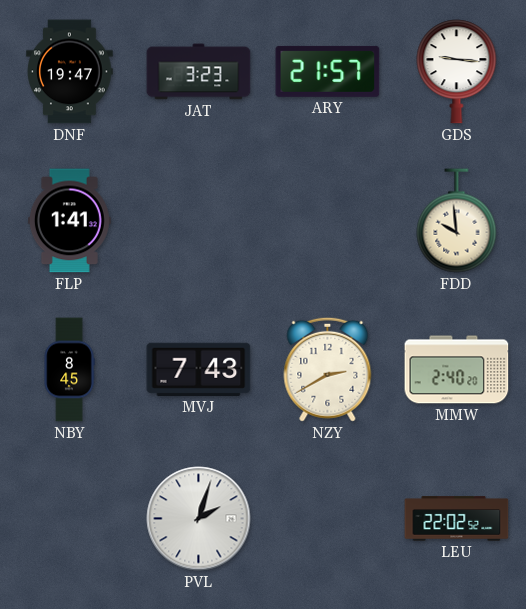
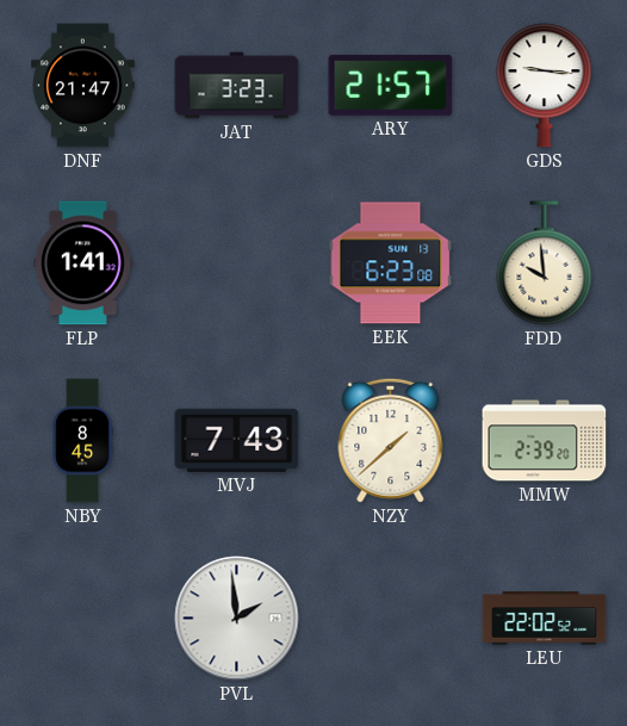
DNF: 19:47 -> 21:47
EEK: none -> 6:23
NZY: 2:40 -> 1:38
MMW: 2:40 -> 2:39
PVL: 2:03 -> 1:59
